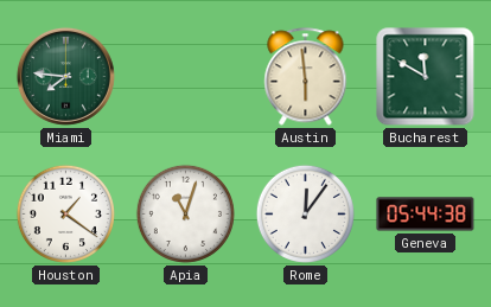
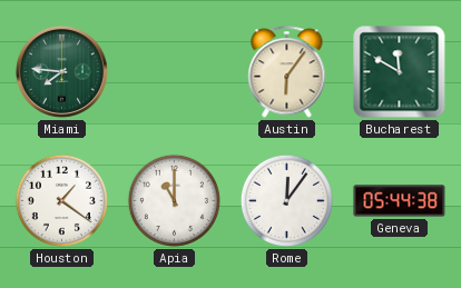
Austin: 5:59 -> 6:06
Apia: 11:03 -> 11:00
